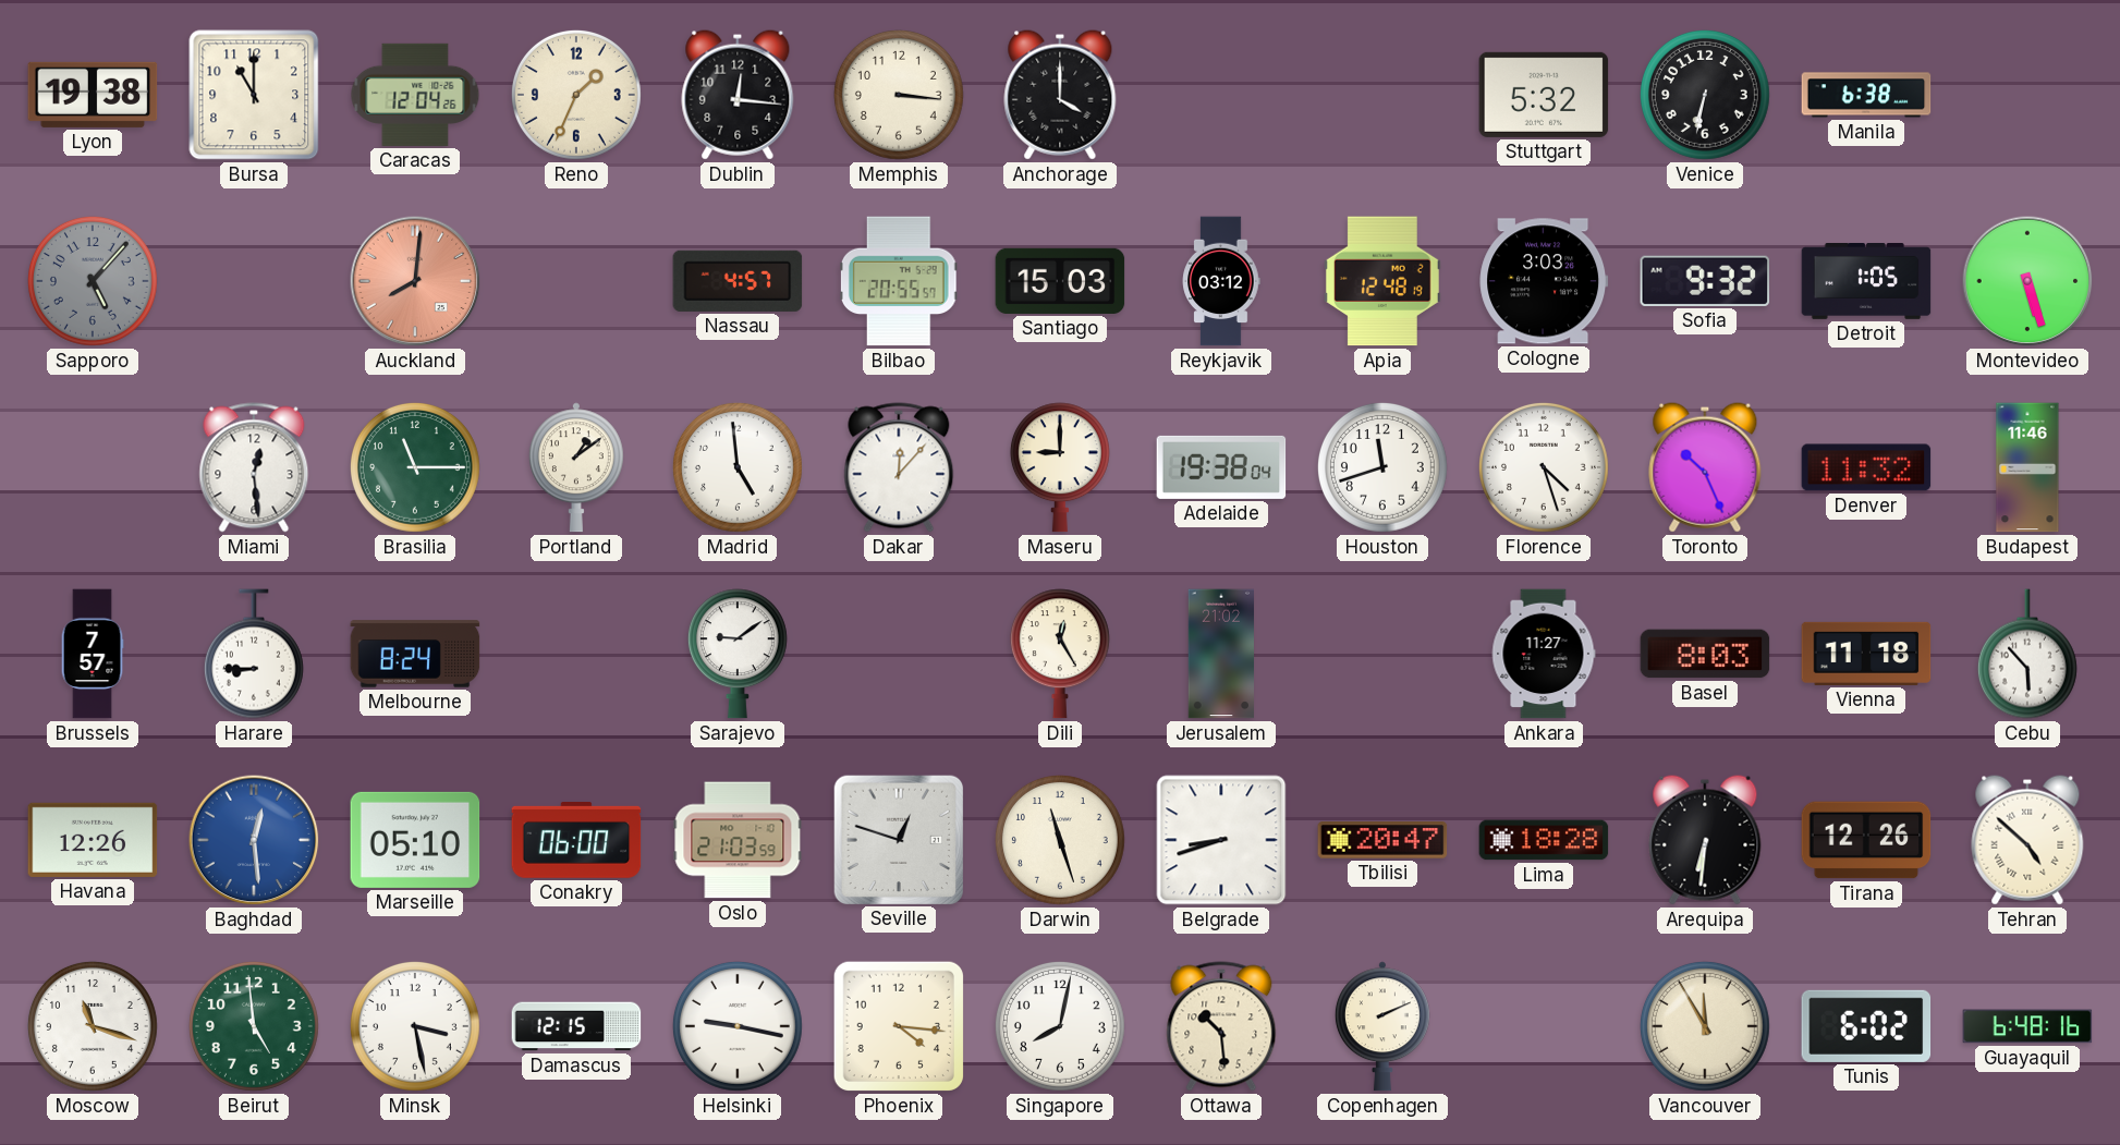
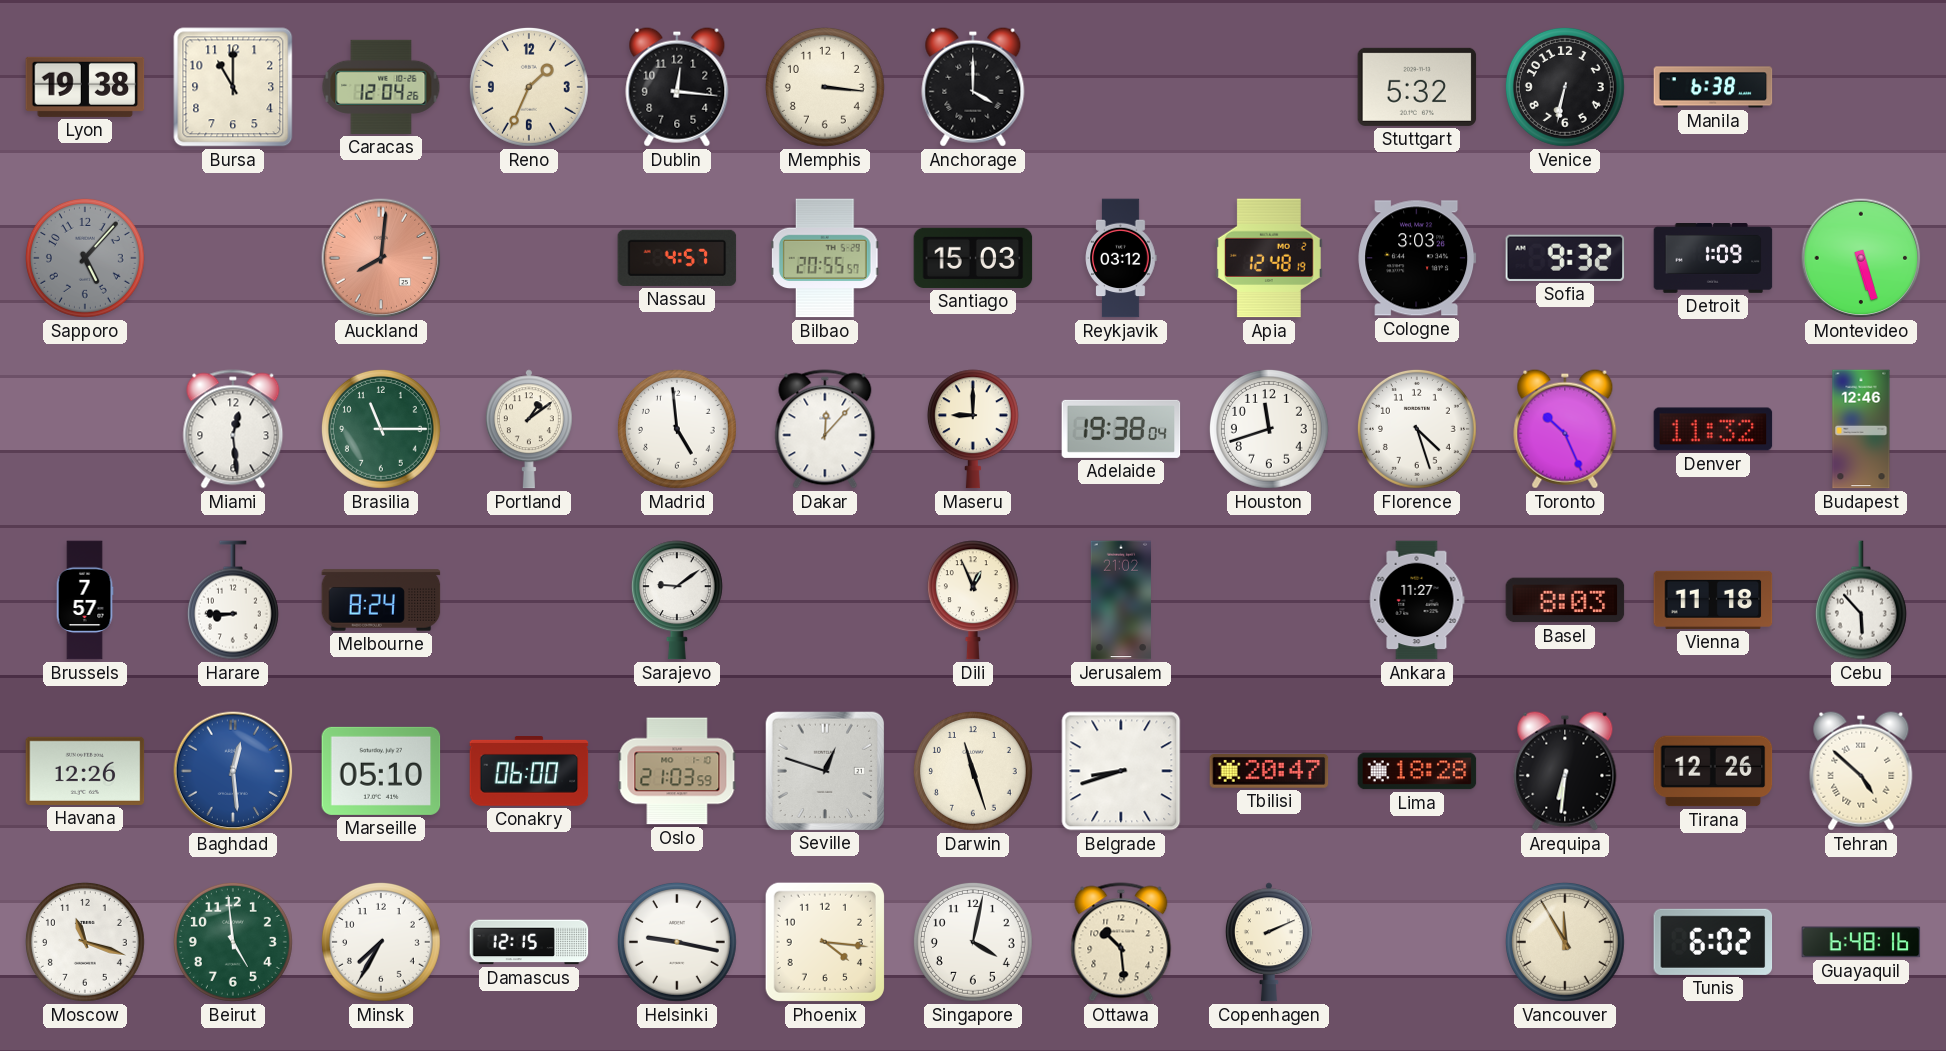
Detroit: 1:05 -> 1:09
Budapest: 11:46 -> 12:46
Dili: 12:25 -> 12:56
Minsk: 3:28 -> 7:35
Singapore: 8:02 -> 4:02
